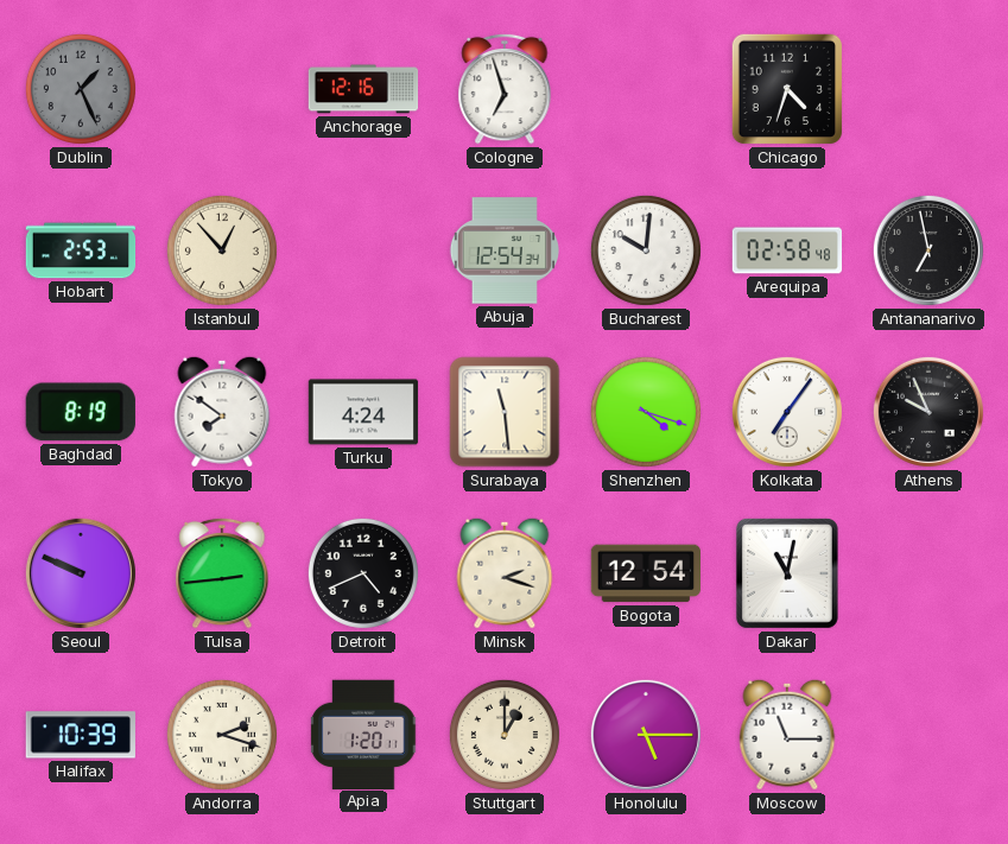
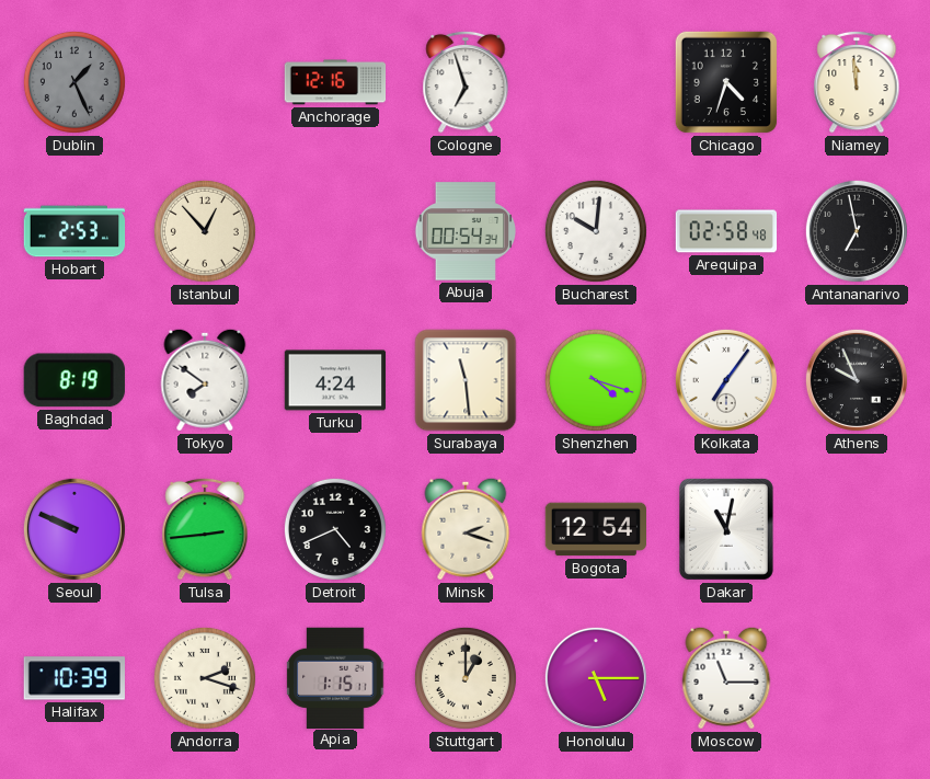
Niamey: none -> 11:59
Abuja: 12:54 -> 00:54
Apia: 1:20 -> 1:15
